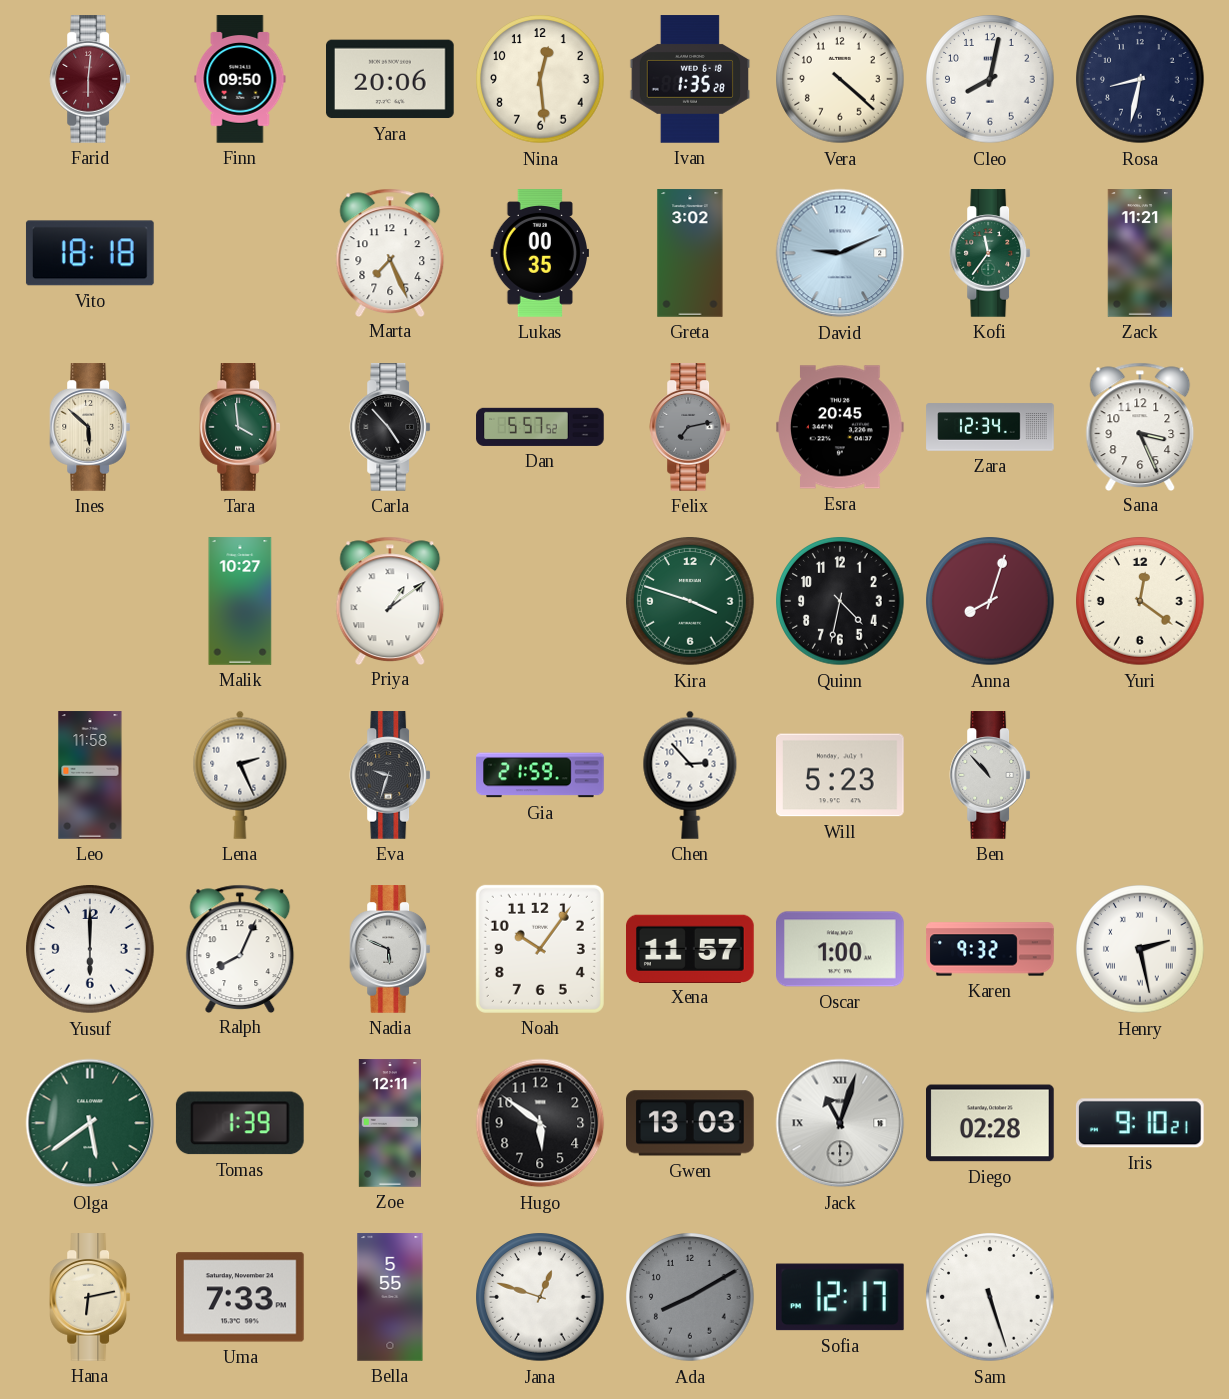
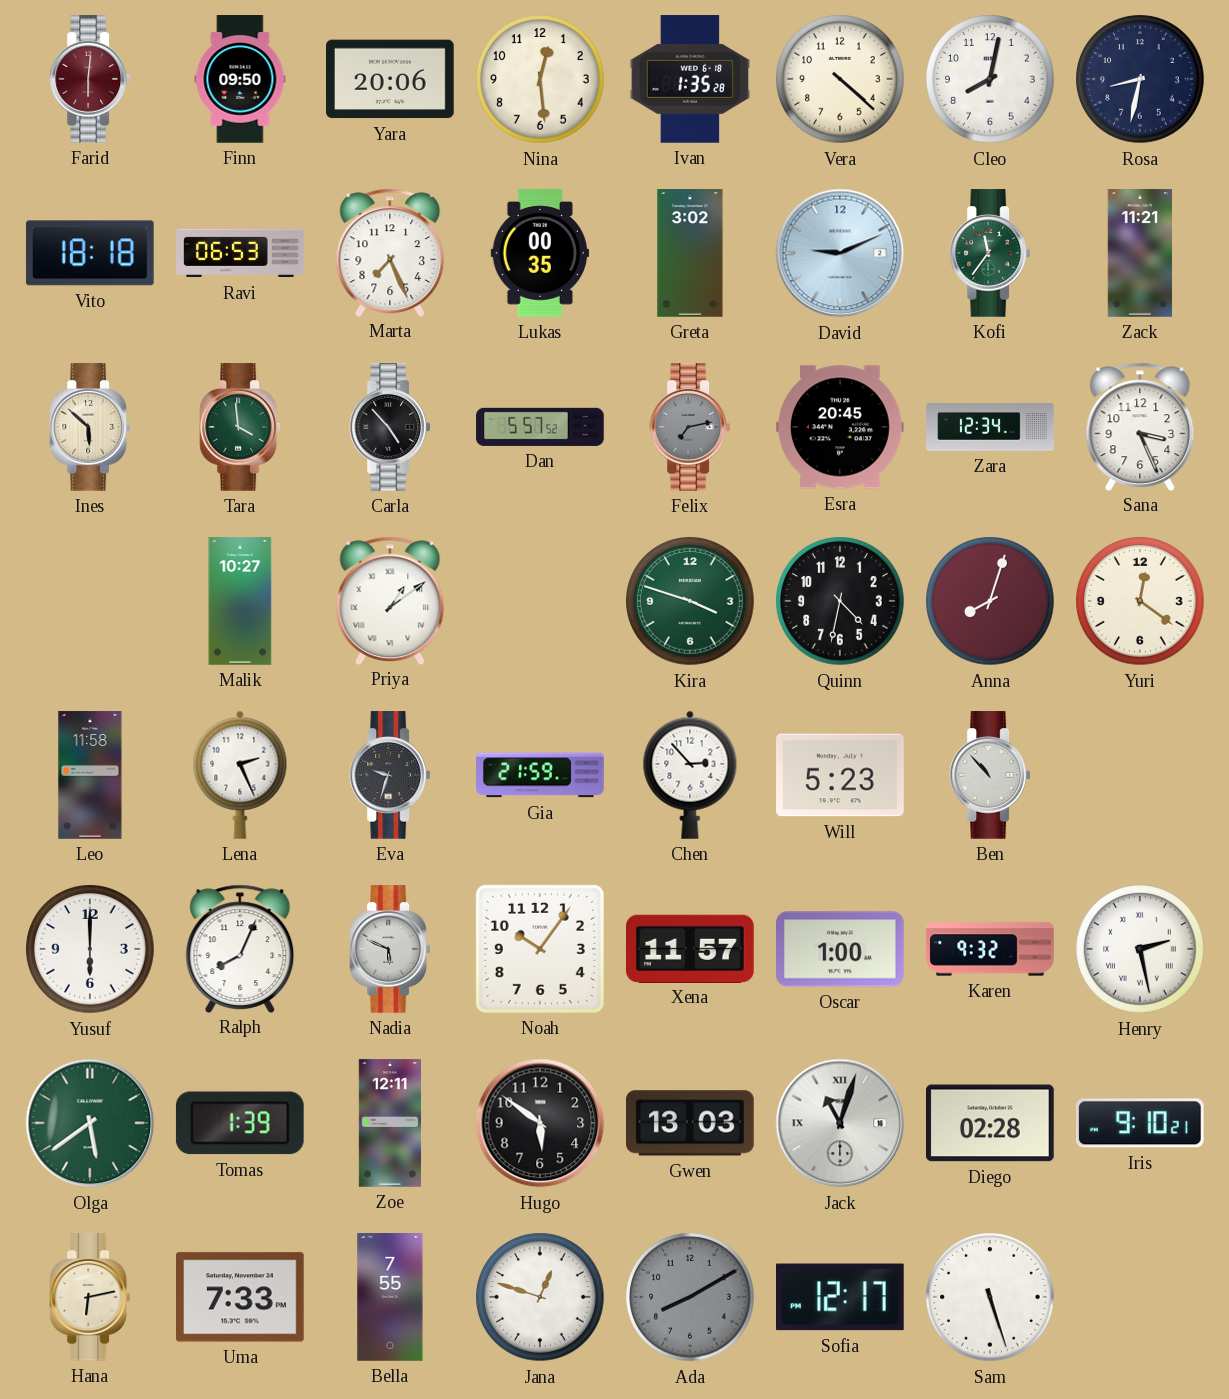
Ravi: none -> 06:53
Bella: 5:55 -> 7:55
